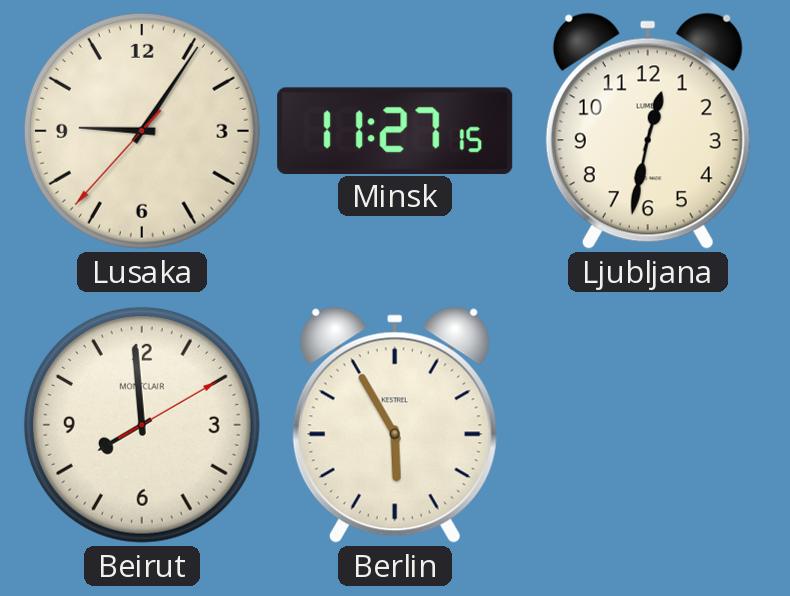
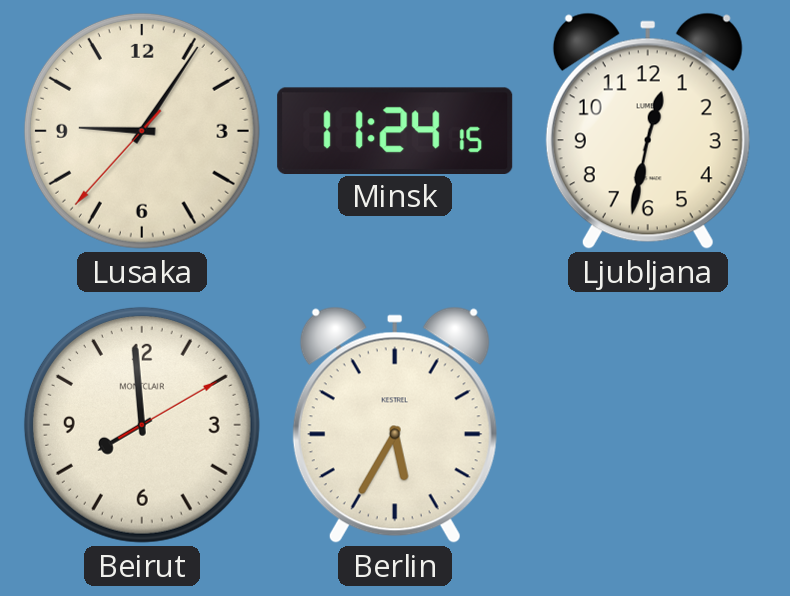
Minsk: 11:27 -> 11:24
Berlin: 5:55 -> 5:35
